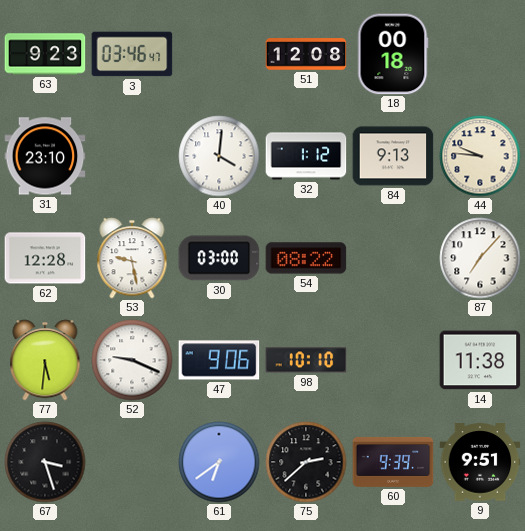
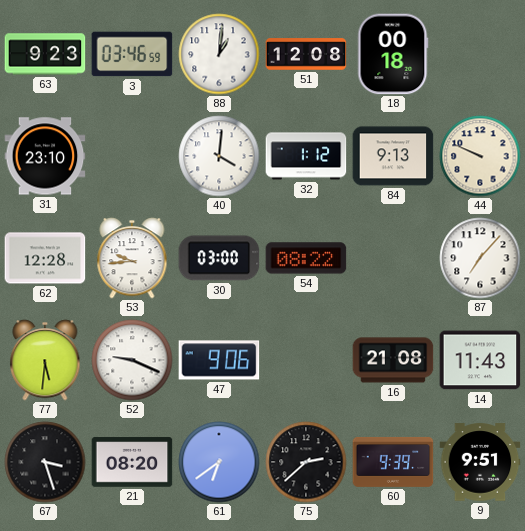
3: 03:46:47 -> 03:46:59
88: none -> 1:01
44: 9:46 -> 9:49
53: 9:28 -> 9:44
98: 10:10 -> none
16: none -> 21:08
14: 11:38 -> 11:43
21: none -> 08:20
